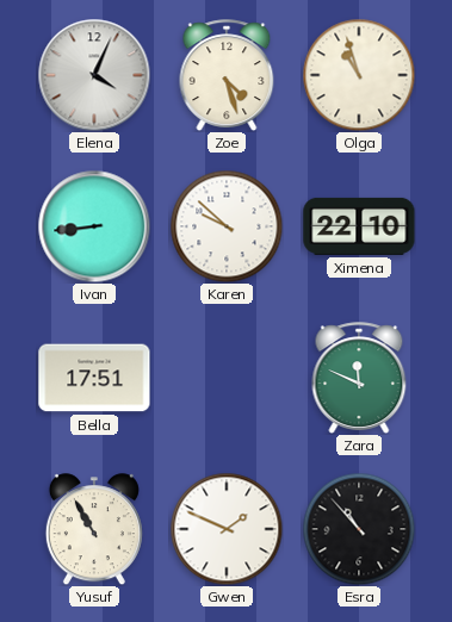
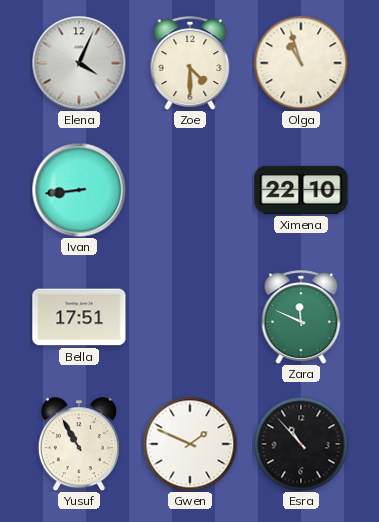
Zoe: 4:27 -> 4:30
Karen: 9:52 -> none
